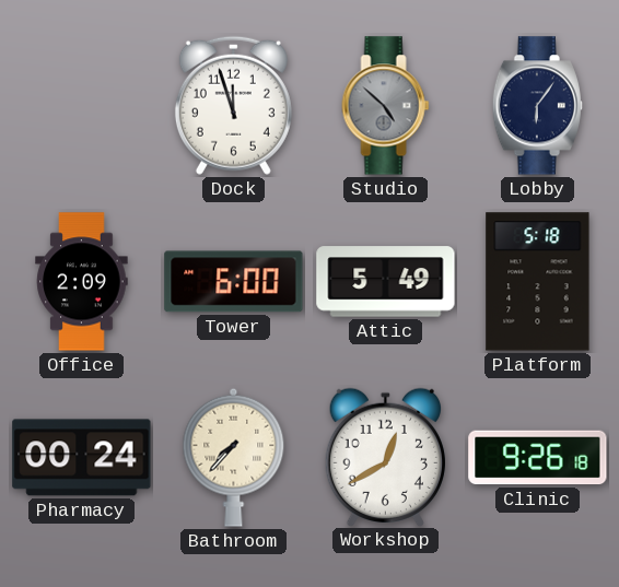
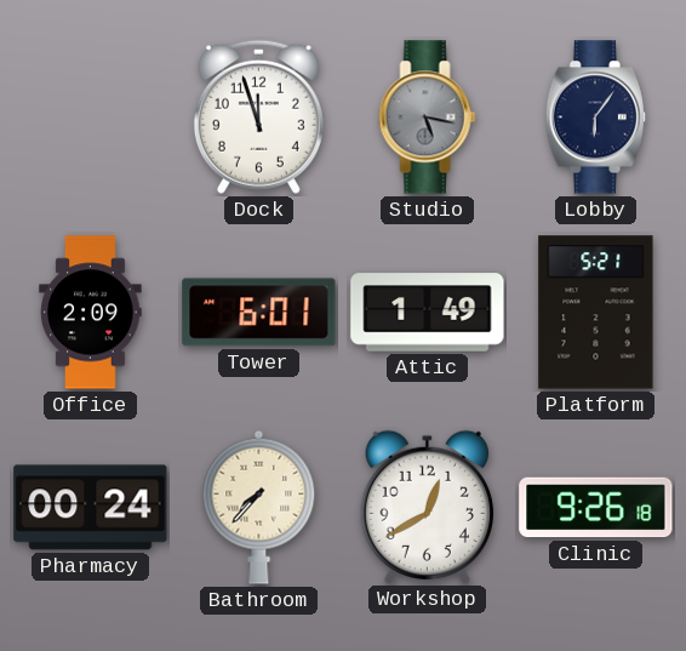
Studio: 4:52 -> 5:17
Tower: 6:00 -> 6:01
Attic: 5:49 -> 1:49
Platform: 5:18 -> 5:21
